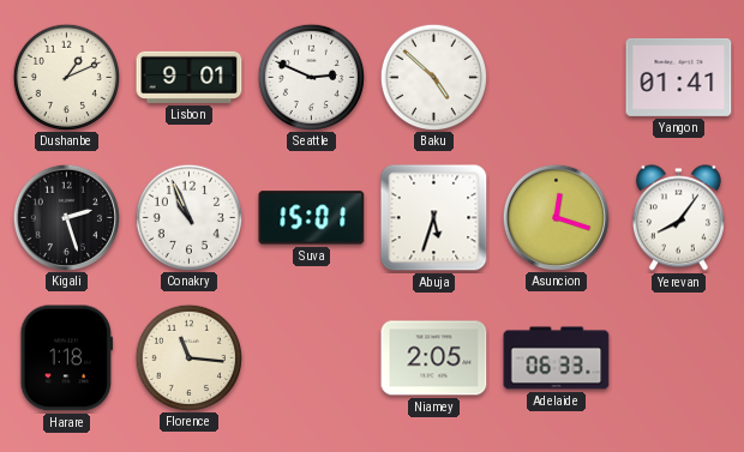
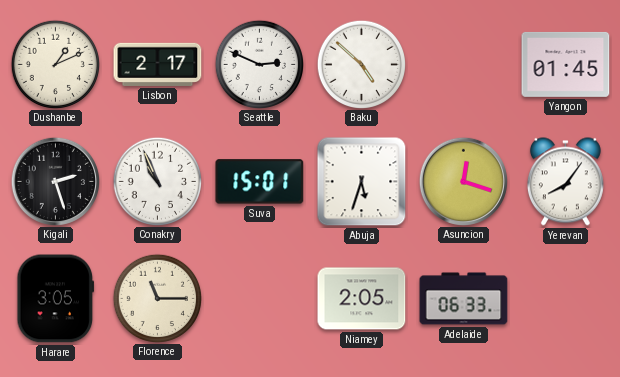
Lisbon: 9:01 -> 2:17
Yangon: 01:41 -> 01:45
Harare: 1:18 -> 3:05
Florence: 11:16 -> 11:15
